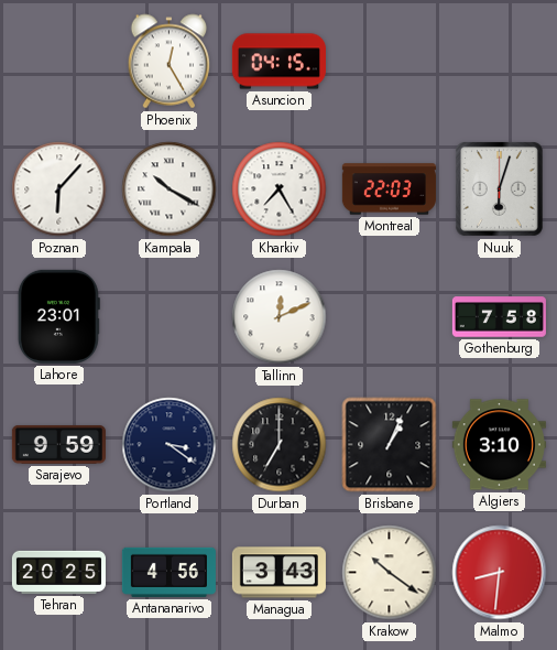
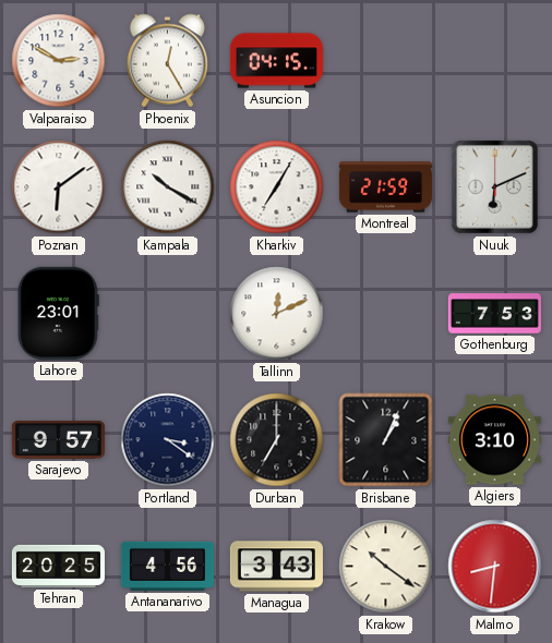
Valparaiso: none -> 2:50
Poznan: 6:07 -> 6:09
Kharkiv: 7:25 -> 7:05
Montreal: 22:03 -> 21:59
Nuuk: 6:03 -> 6:11
Gothenburg: 7:58 -> 7:53
Sarajevo: 9:59 -> 9:57
